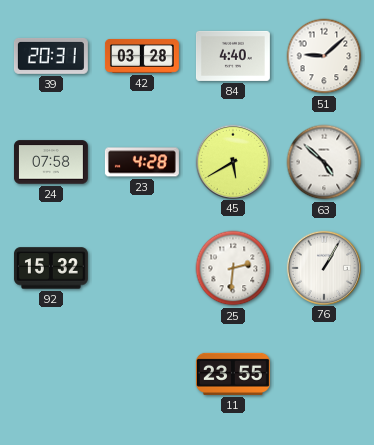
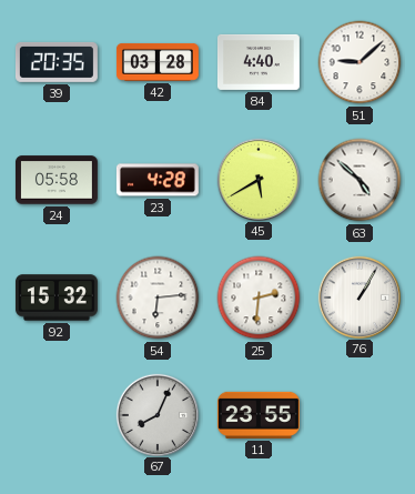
39: 20:31 -> 20:35
24: 07:58 -> 05:58
54: none -> 6:14
67: none -> 8:04
